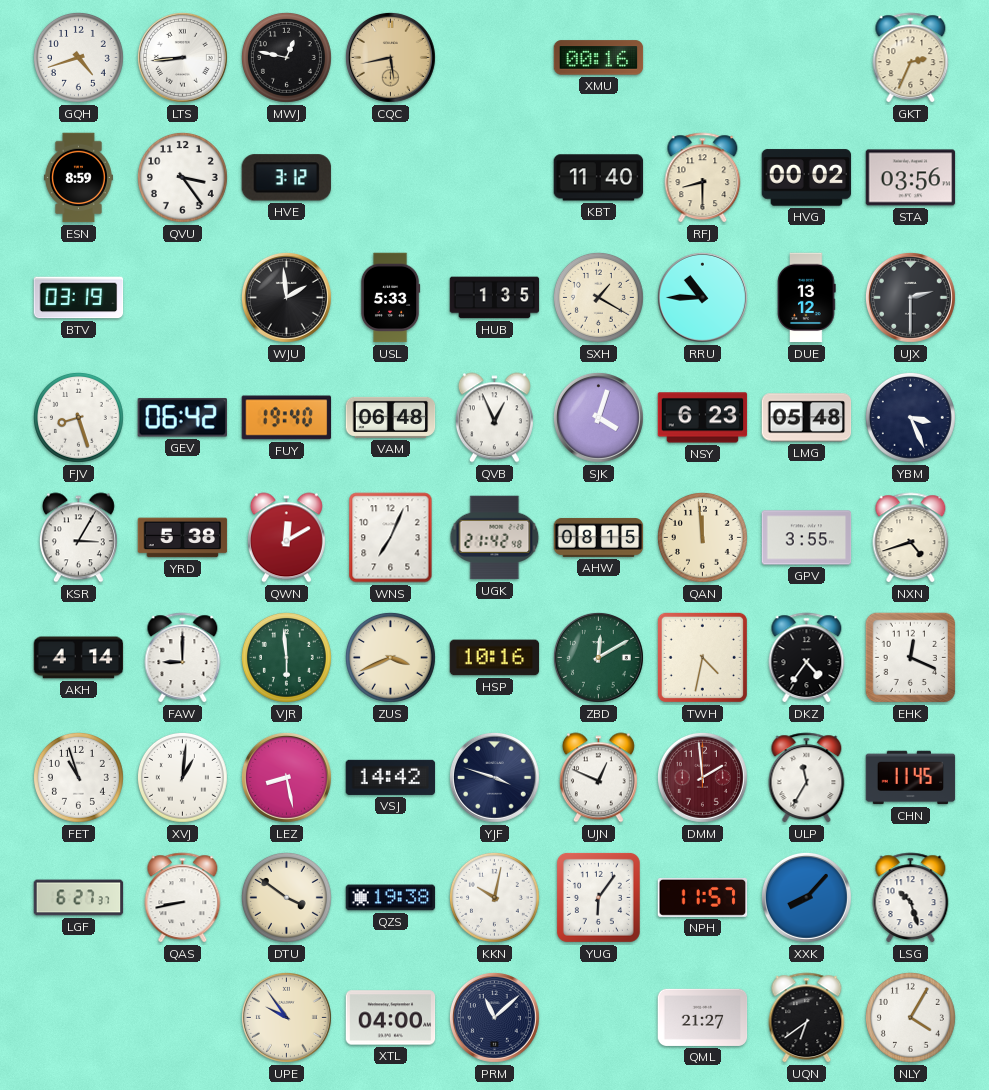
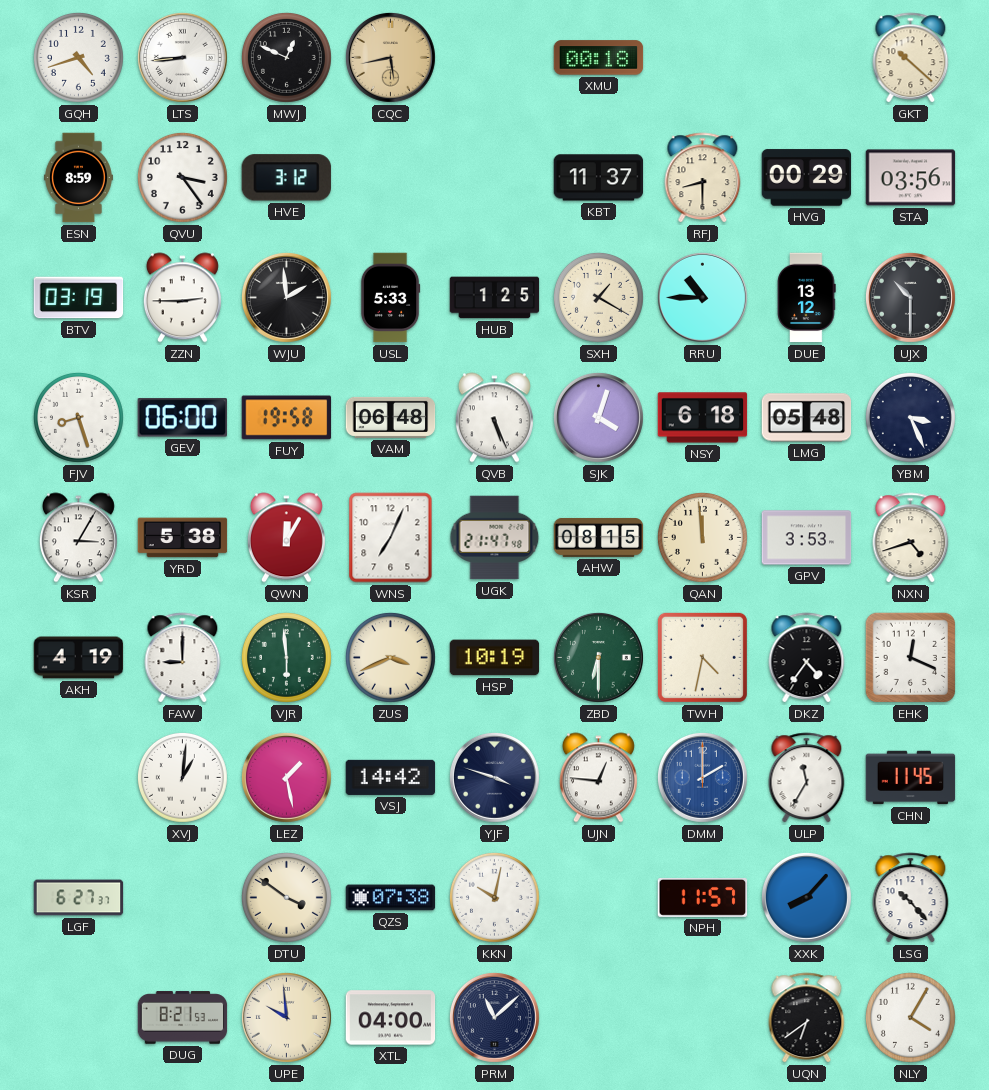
MWJ: 12:47 -> 12:49
XMU: 00:16 -> 00:18
GKT: 2:34 -> 10:22
KBT: 11:40 -> 11:37
HVG: 00:02 -> 00:29
ZZN: none -> 2:45
HUB: 1:35 -> 1:25
UJX: 2:30 -> 10:30
GEV: 06:42 -> 06:00
FUY: 19:40 -> 19:58
QVB: 12:56 -> 5:26
NSY: 6:23 -> 6:18
QWN: 12:10 -> 12:05
UGK: 21:42 -> 21:47
GPV: 3:55 -> 3:53
AKH: 4:14 -> 4:19
HSP: 10:16 -> 10:19
ZBD: 12:10 -> 6:30
FET: 10:57 -> none
LEZ: 8:28 -> 1:28
UJN: 12:49 -> 12:46
DMM: 1:59 -> 2:00
DMM dial: burgundy -> blue
QAS: 8:43 -> none
QZS: 19:38 -> 07:38
YUG: 6:06 -> none
LSG: 10:27 -> 10:23
DUG: none -> 8:21
UPE: 9:54 -> 9:59
QML: 21:27 -> none
